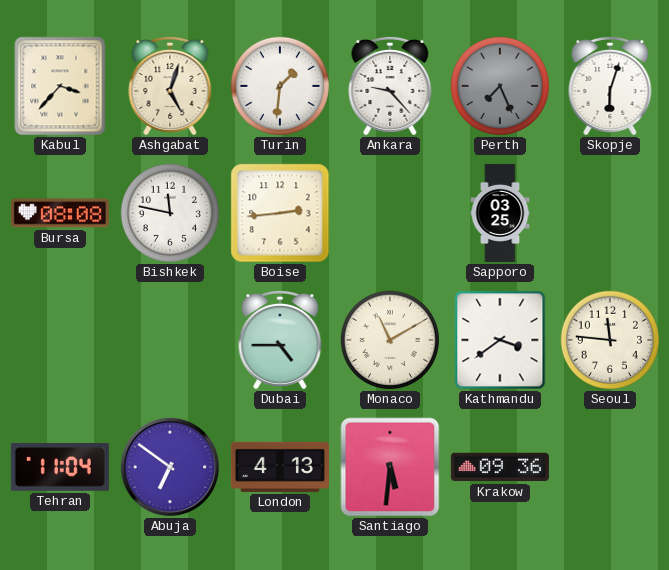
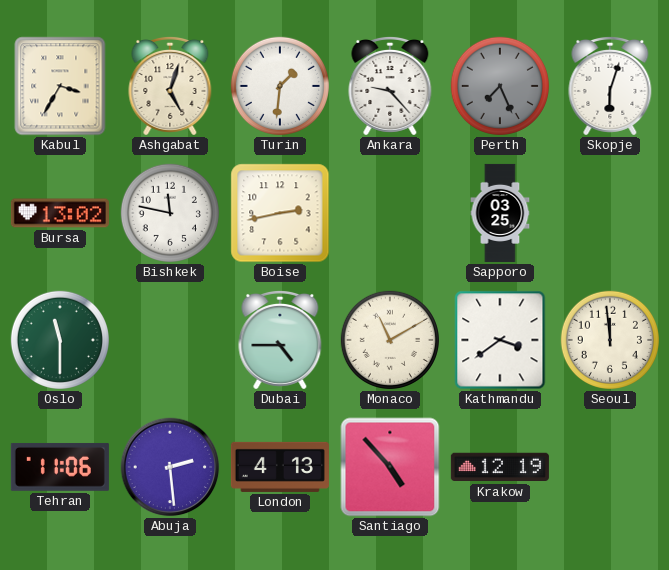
Kabul: 3:37 -> 3:35
Bursa: 08:08 -> 13:02
Boise: 2:44 -> 2:43
Oslo: none -> 11:30
Seoul: 11:46 -> 11:59
Tehran: 11:04 -> 11:06
Abuja: 6:51 -> 2:29
Santiago: 5:31 -> 4:53
Krakow: 09:36 -> 12:19
